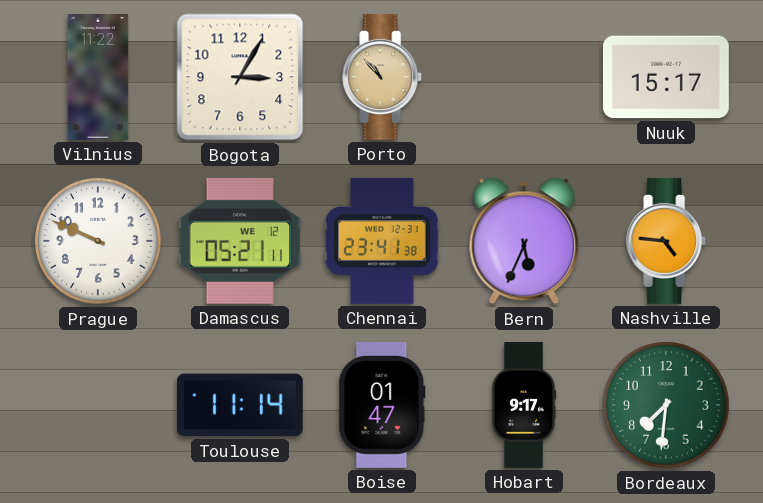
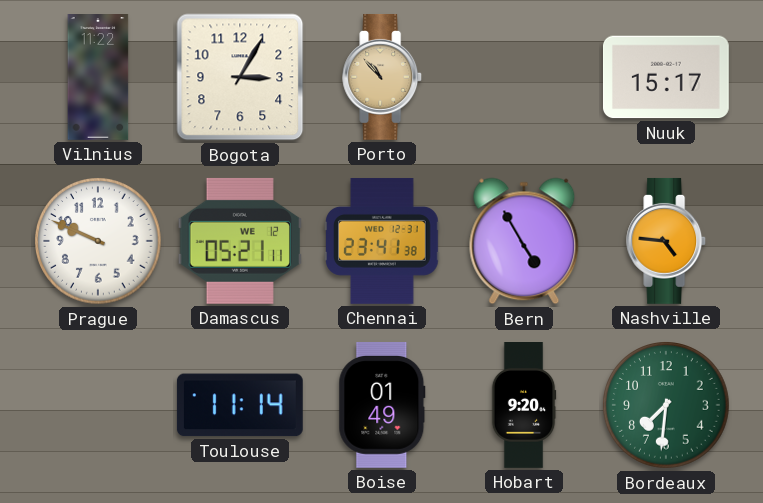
Bern: 5:34 -> 4:55
Boise: 01:47 -> 01:49
Hobart: 9:17 -> 9:20
